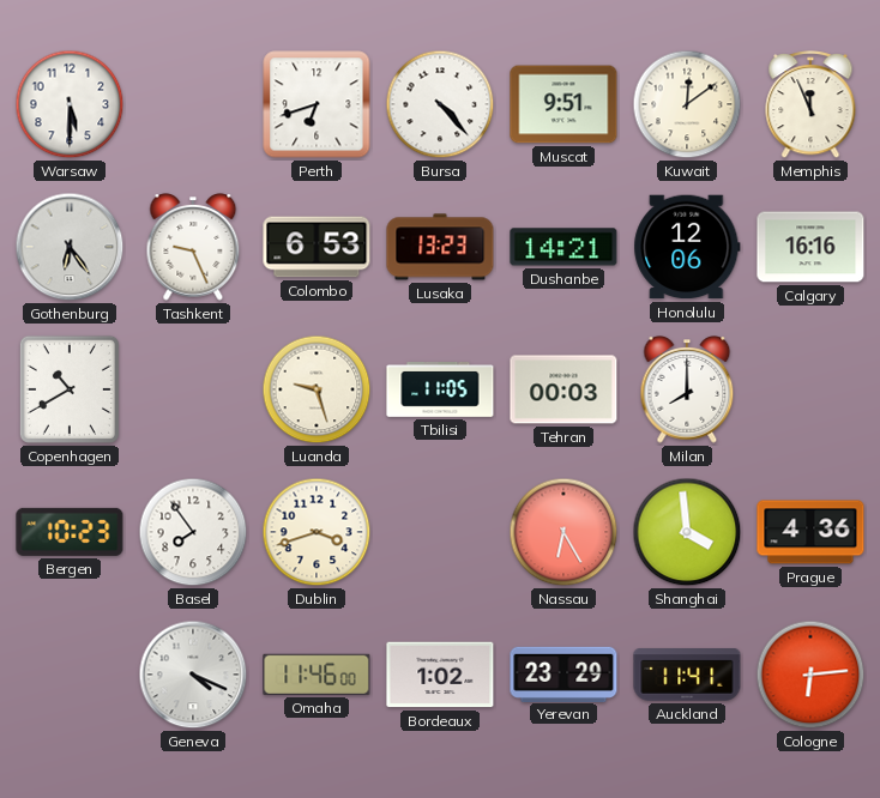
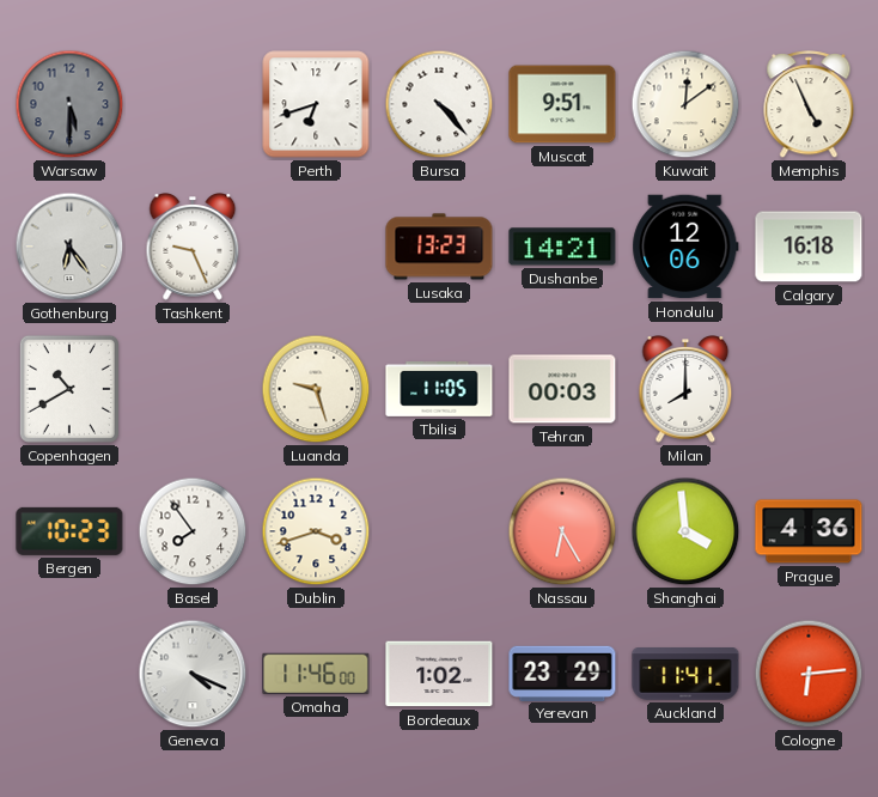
Warsaw dial: white -> grey
Memphis: 11:56 -> 4:56
Colombo: 6:53 -> none
Calgary: 16:16 -> 16:18
